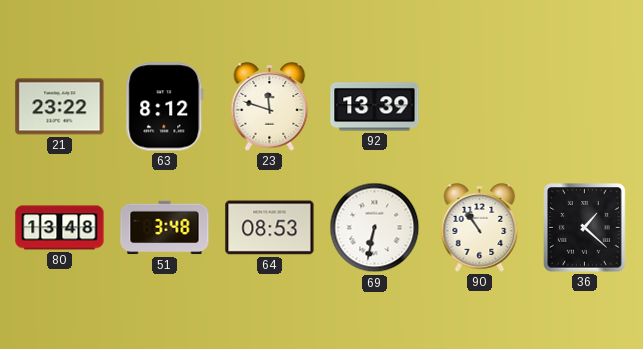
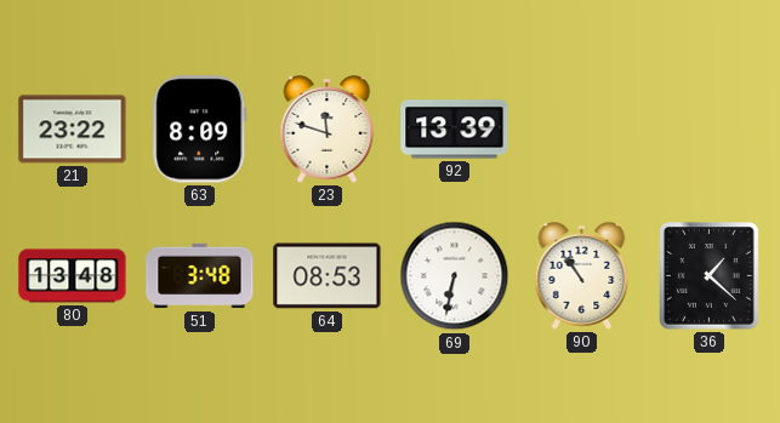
63: 8:12 -> 8:09
